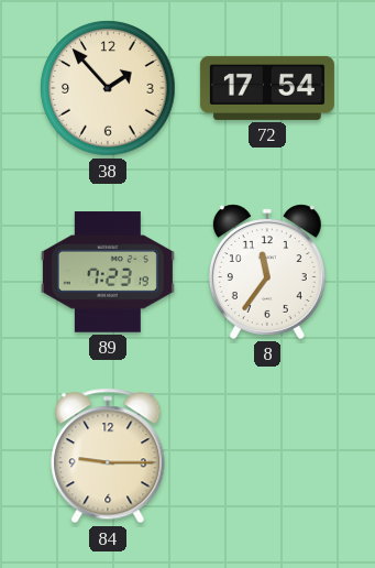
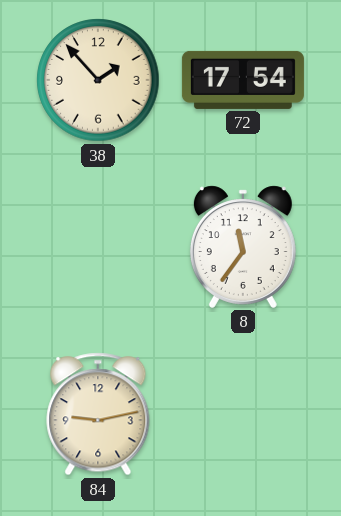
89: 7:23 -> none
84: 9:15 -> 9:13
